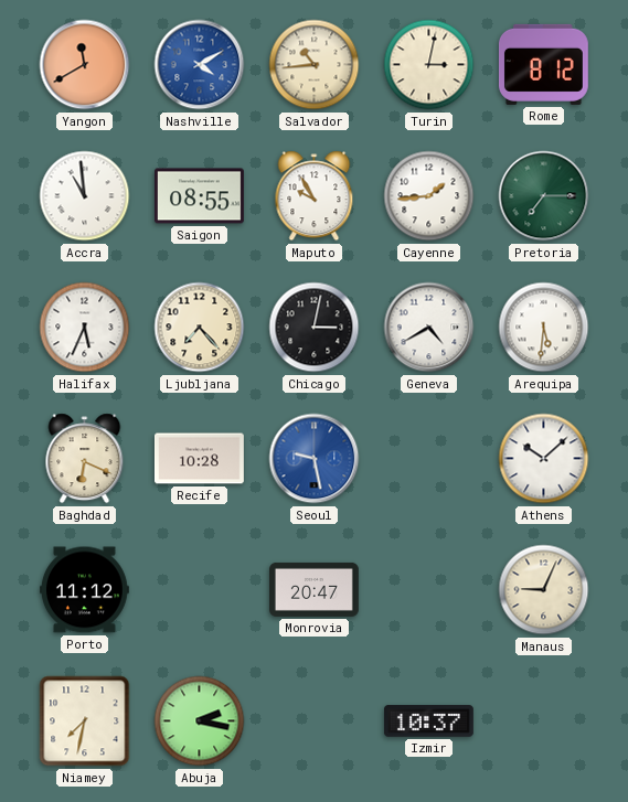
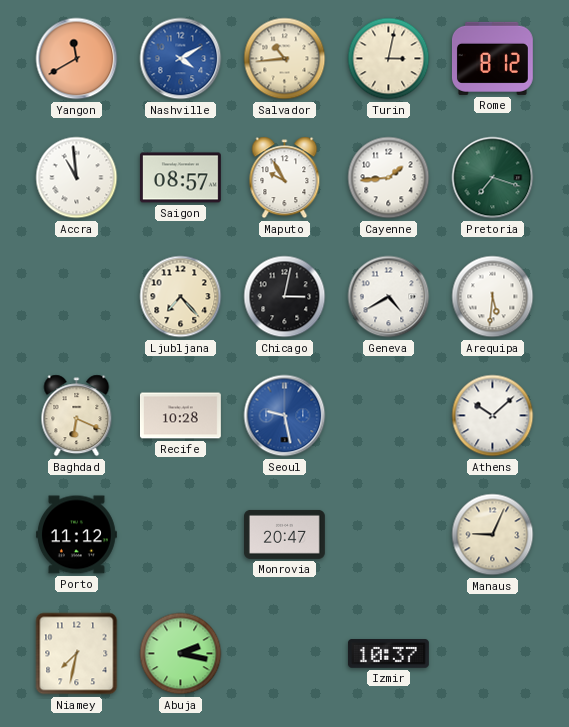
Saigon: 08:55 -> 08:57
Pretoria: 7:15 -> 7:18
Halifax: 5:34 -> none
